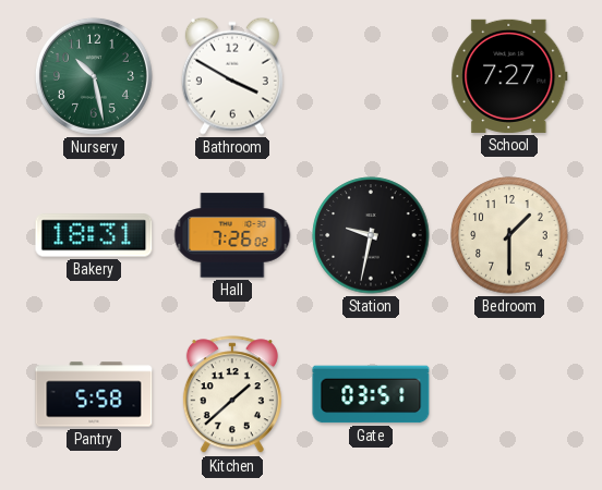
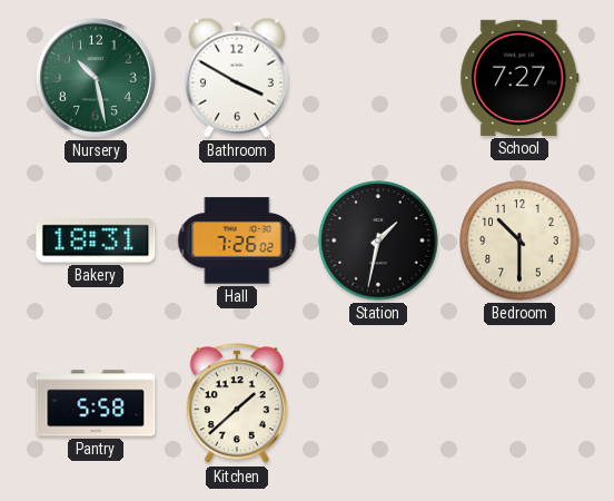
Station: 9:32 -> 1:32
Bedroom: 1:30 -> 10:30
Gate: 03:51 -> none
